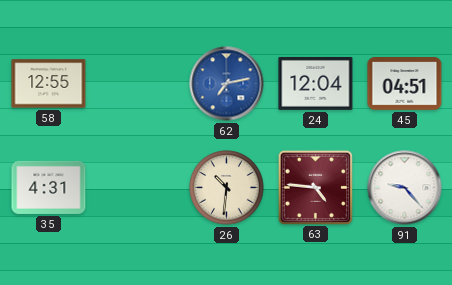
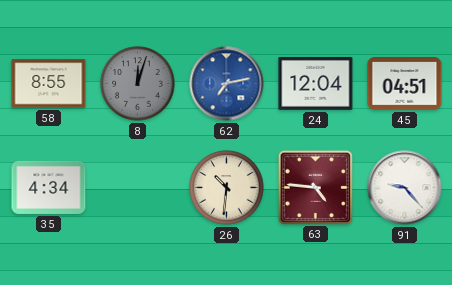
58: 12:55 -> 8:55
8: none -> 12:03
35: 4:31 -> 4:34
